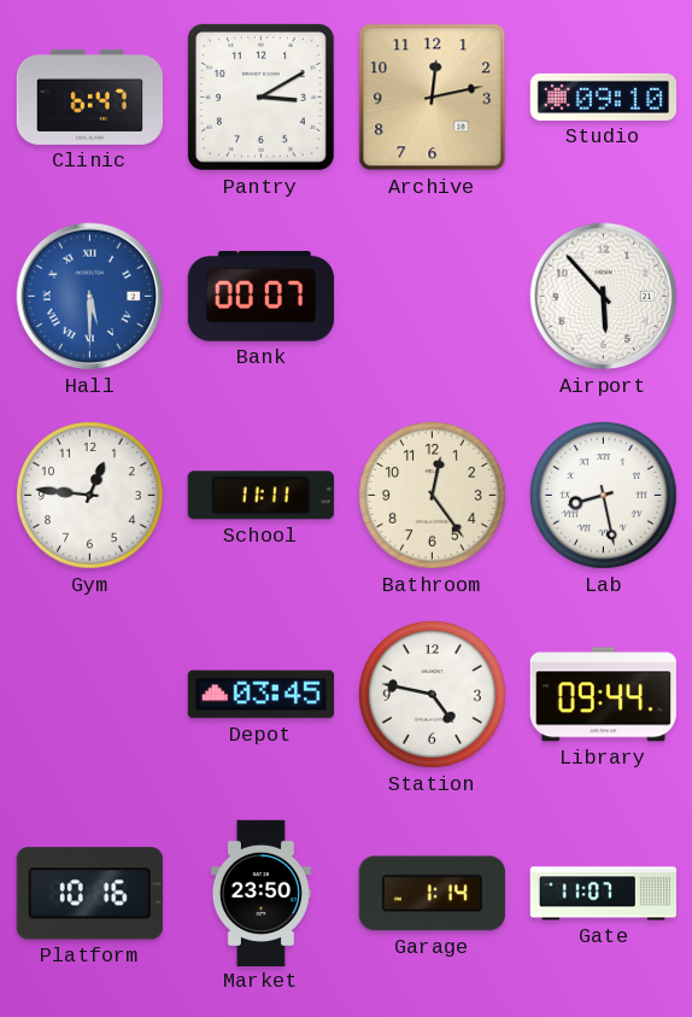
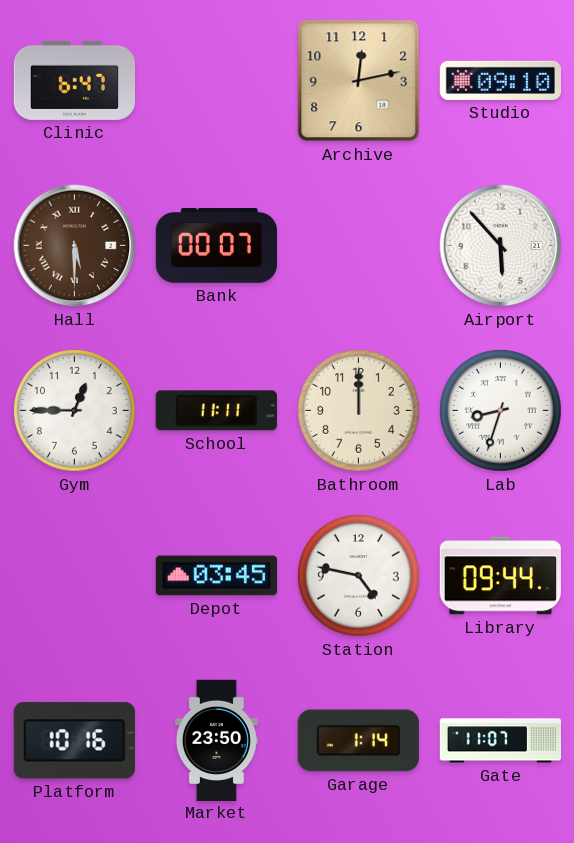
Pantry: 3:10 -> none
Hall dial: blue -> brown
Gym: 12:46 -> 12:45
Bathroom: 12:24 -> 12:00
Lab: 8:28 -> 8:33
